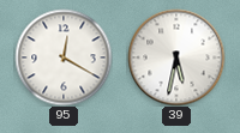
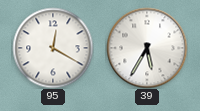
39: 5:32 -> 5:35
